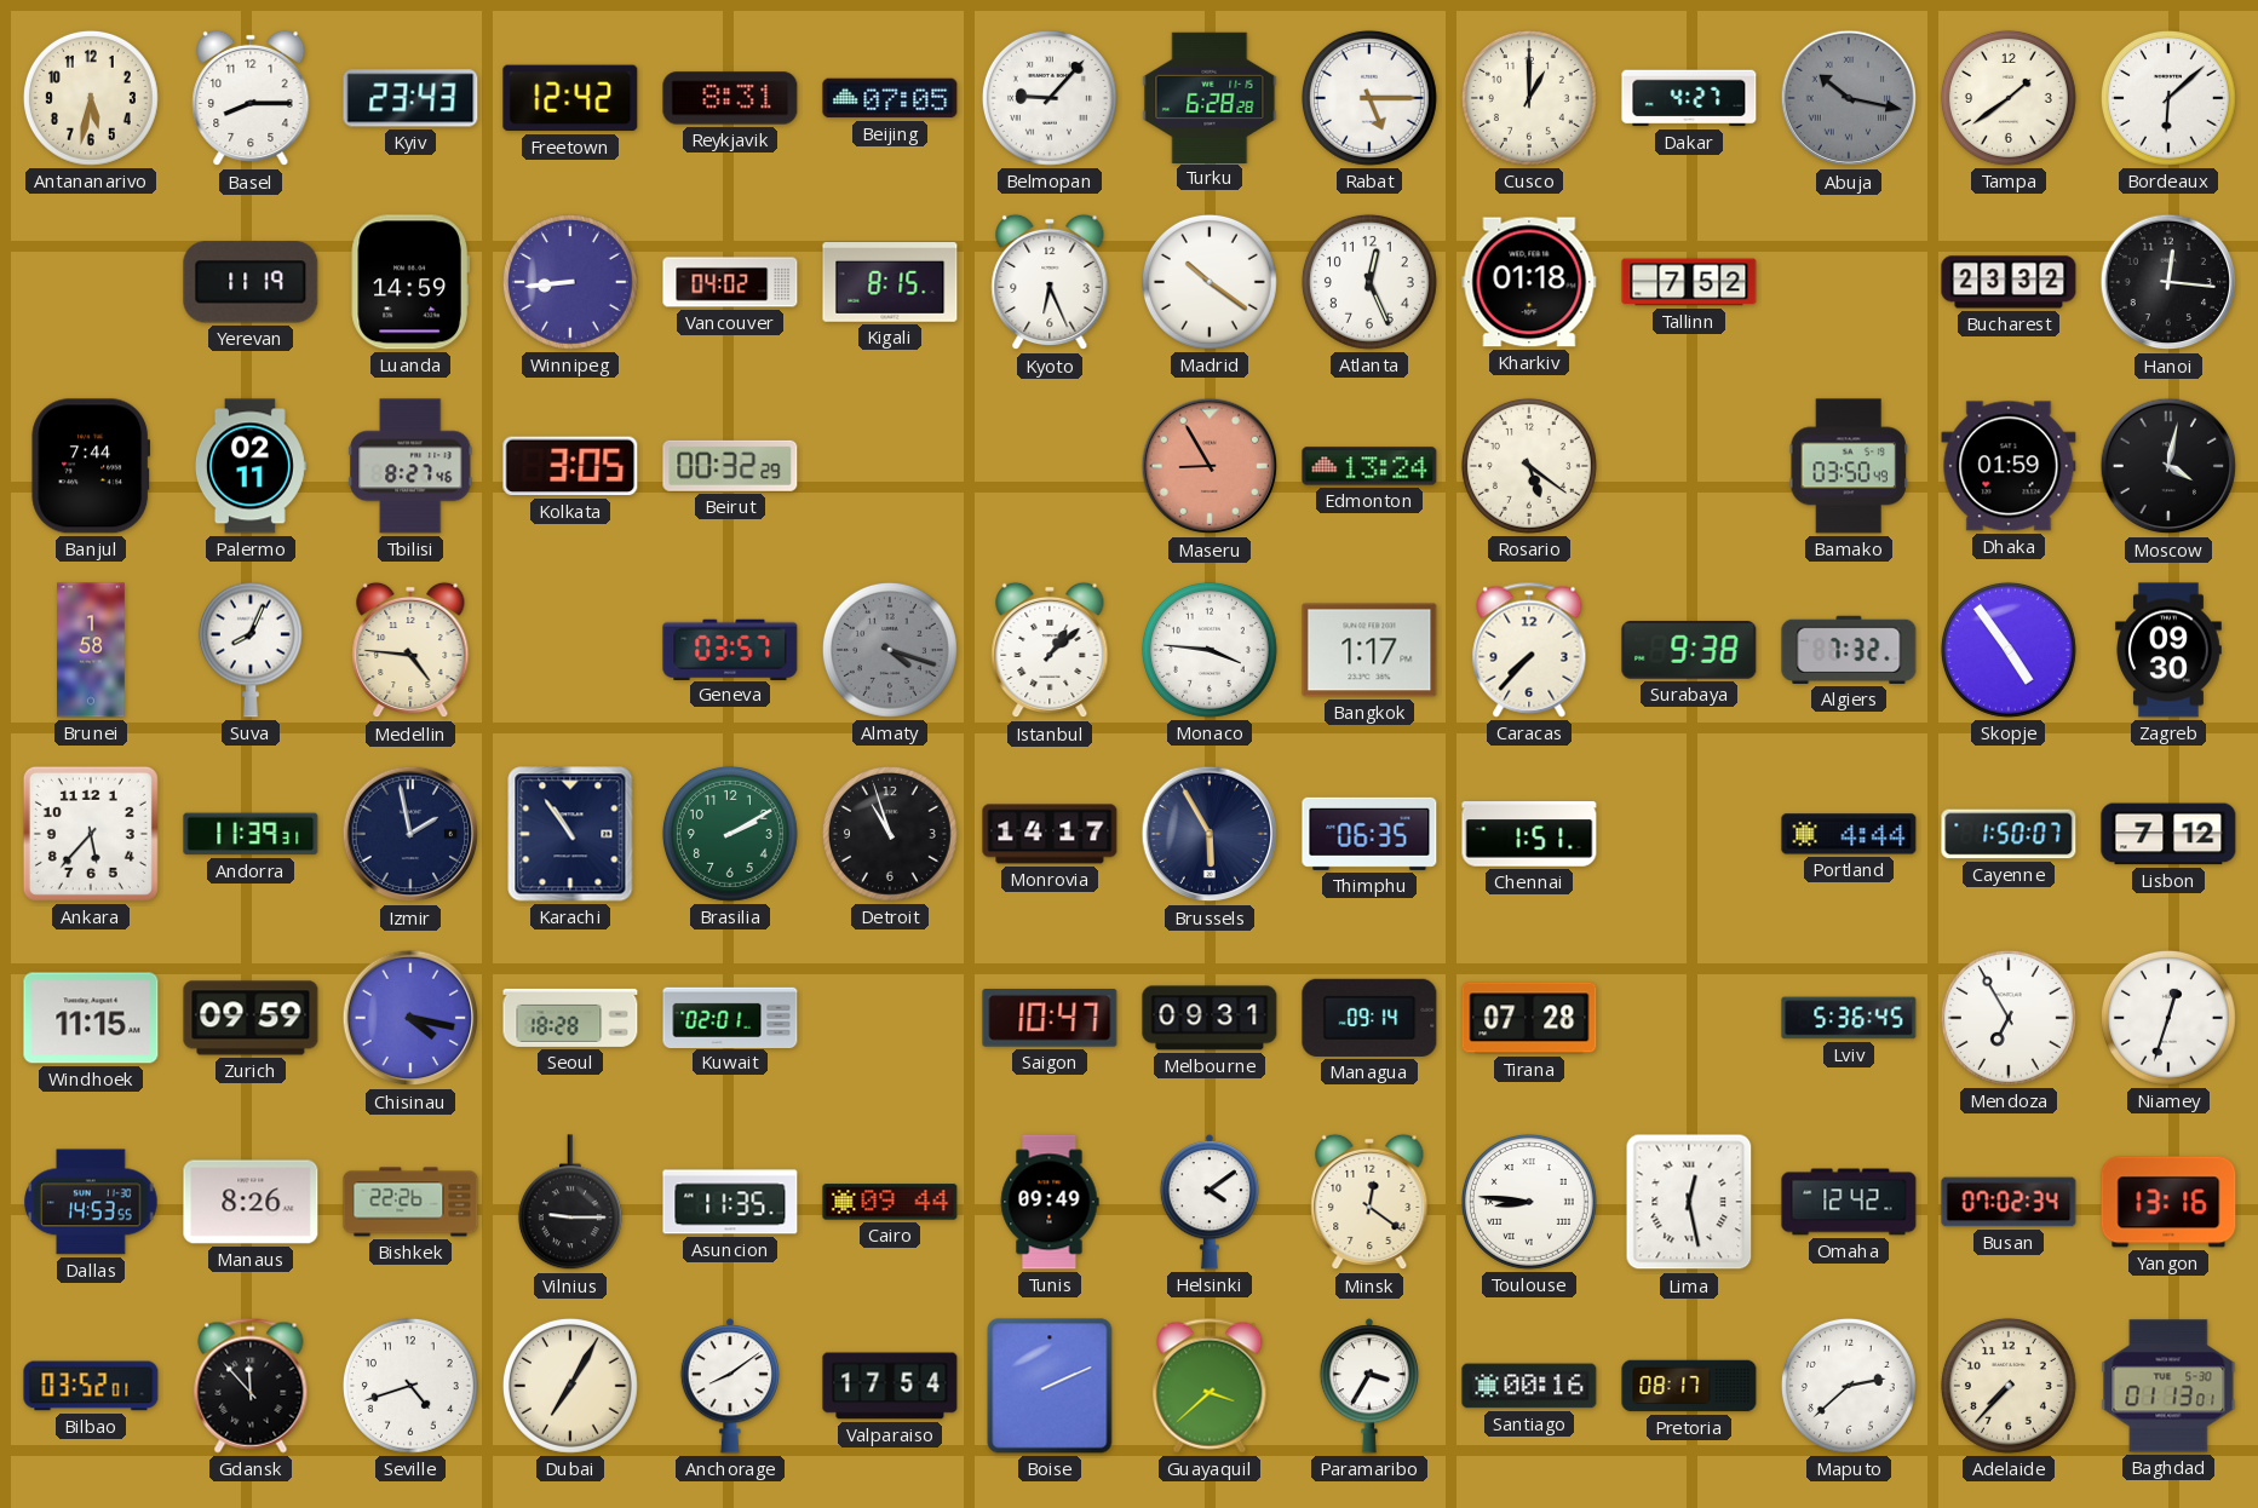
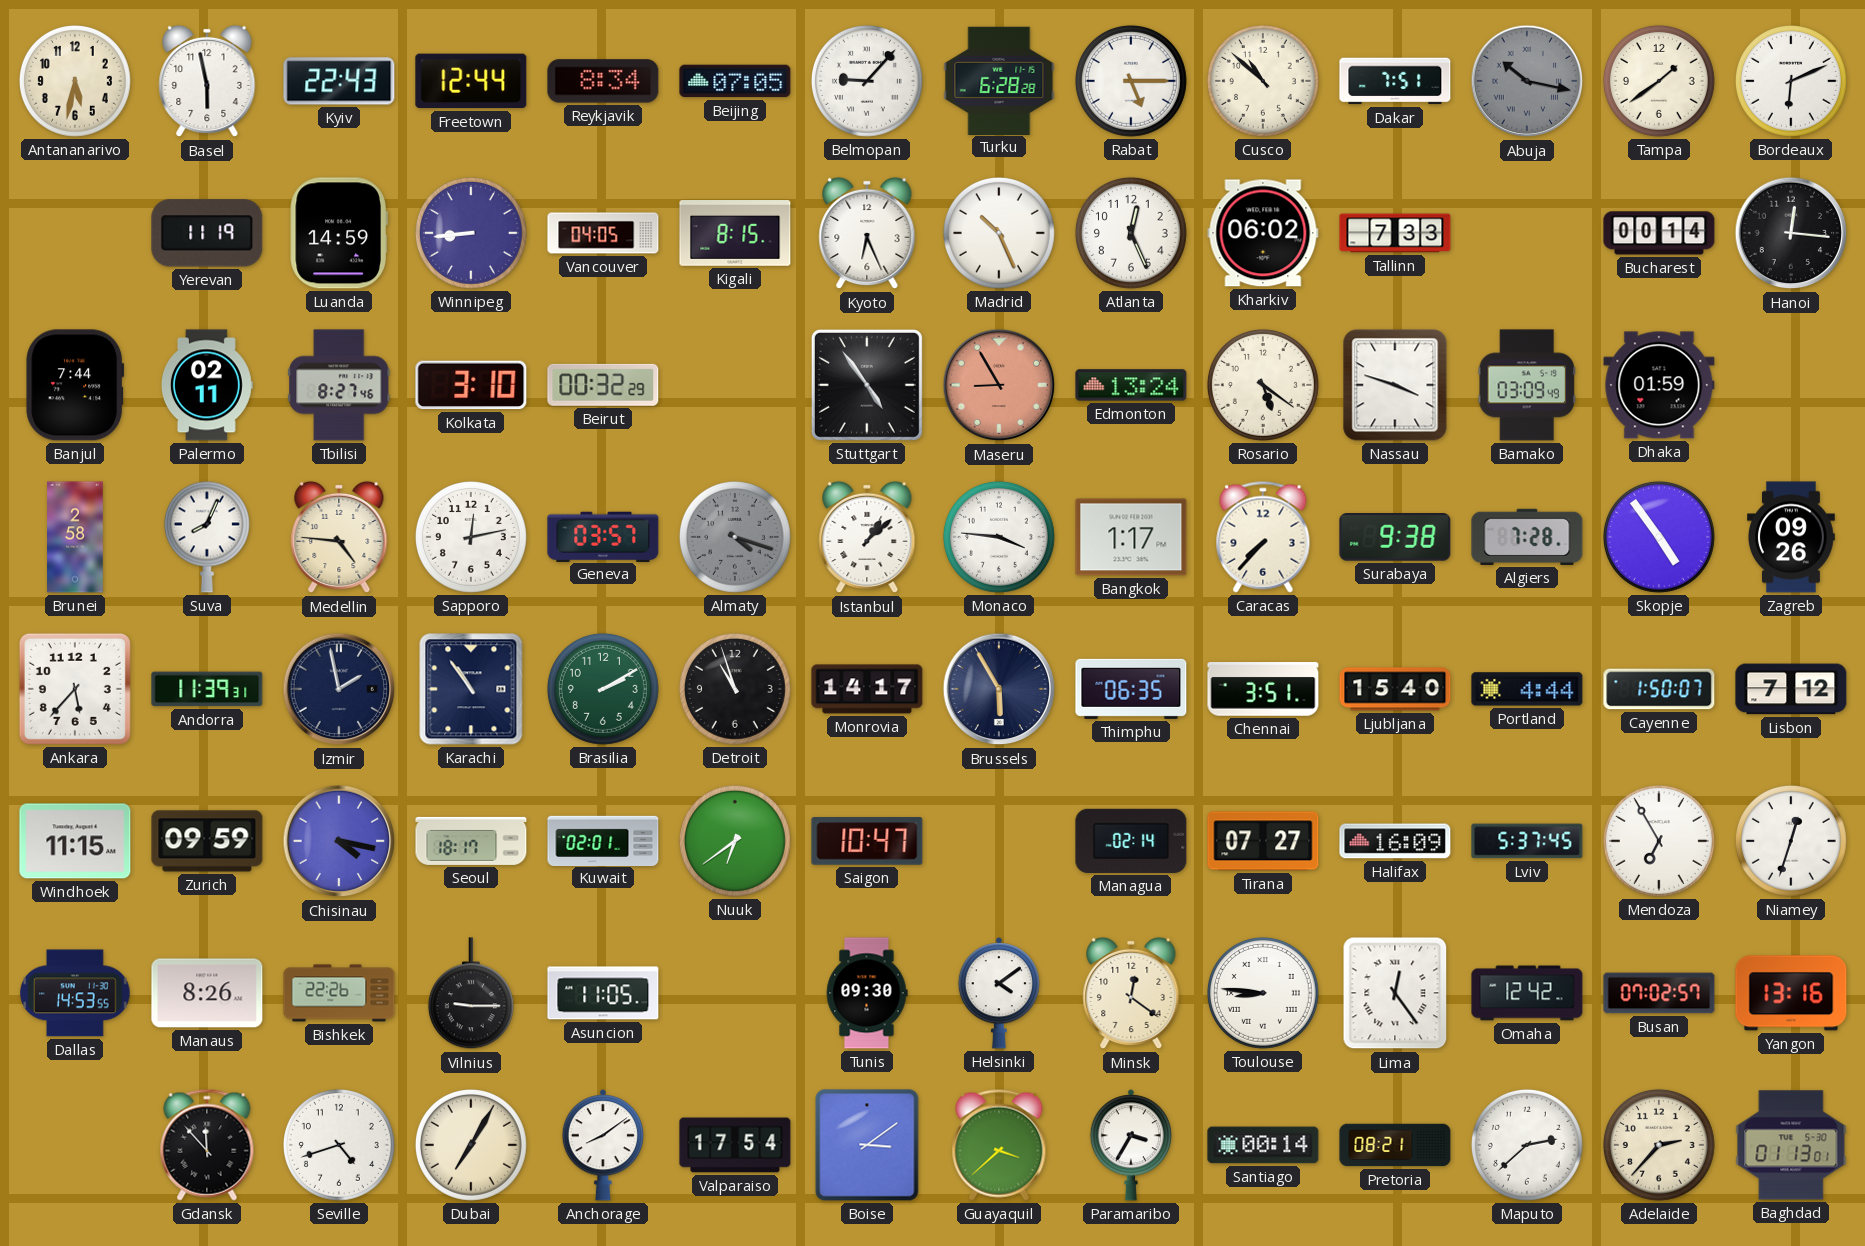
Basel: 8:15 -> 5:58
Kyiv: 23:43 -> 22:43
Freetown: 12:42 -> 12:44
Reykjavik: 8:31 -> 8:34
Cusco: 1:00 -> 10:52
Dakar: 4:27 -> 7:51
Bordeaux: 6:08 -> 6:11
Vancouver: 04:02 -> 04:05
Madrid: 10:21 -> 10:26
Kharkiv: 01:18 -> 06:02
Tallinn: 7:52 -> 7:33
Bucharest: 23:32 -> 00:14
Kolkata: 3:05 -> 3:10
Stuttgart: none -> 4:54
Nassau: none -> 3:48
Bamako: 03:50 -> 03:09
Moscow: 4:02 -> none
Brunei: 1:58 -> 2:58
Sapporo: none -> 12:13
Algiers: 7:32 -> 7:28
Zagreb: 09:30 -> 09:26
Chennai: 1:51 -> 3:51
Ljubljana: none -> 15:40
Seoul: 18:28 -> 18:17
Nuuk: none -> 6:39
Melbourne: 09:31 -> none
Managua: 09:14 -> 02:14
Tirana: 07:28 -> 07:27
Halifax: none -> 16:09
Lviv: 5:36 -> 5:37
Asuncion: 11:35 -> 11:05
Cairo: 09:44 -> none
Tunis: 09:49 -> 09:30
Lima: 12:28 -> 12:24
Busan: 07:02:34 -> 07:02:57
Bilbao: 03:52 -> none
Boise: 2:11 -> 3:09
Santiago: 00:16 -> 00:14
Pretoria: 08:17 -> 08:21
Adelaide: 7:37 -> 2:37
